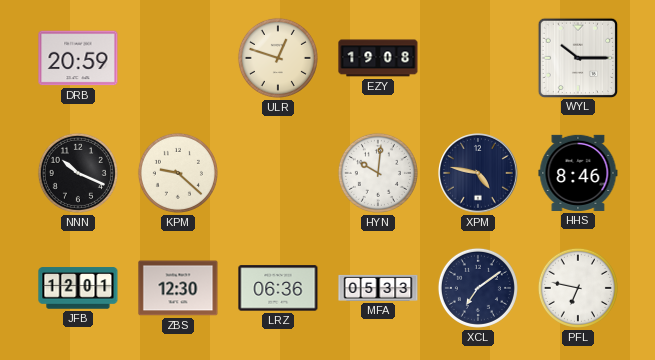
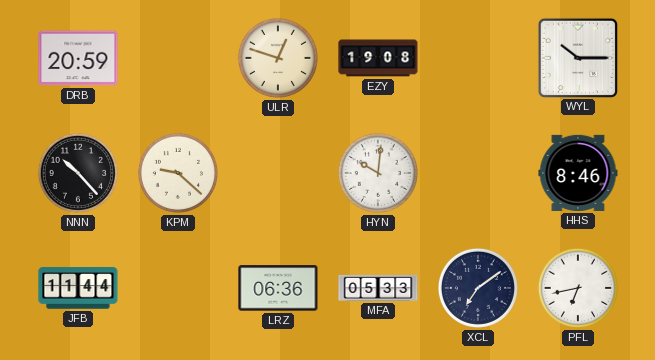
NNN: 10:19 -> 10:23
XPM: 4:47 -> none
JFB: 12:01 -> 11:44
ZBS: 12:30 -> none
PFL: 6:47 -> 6:43
